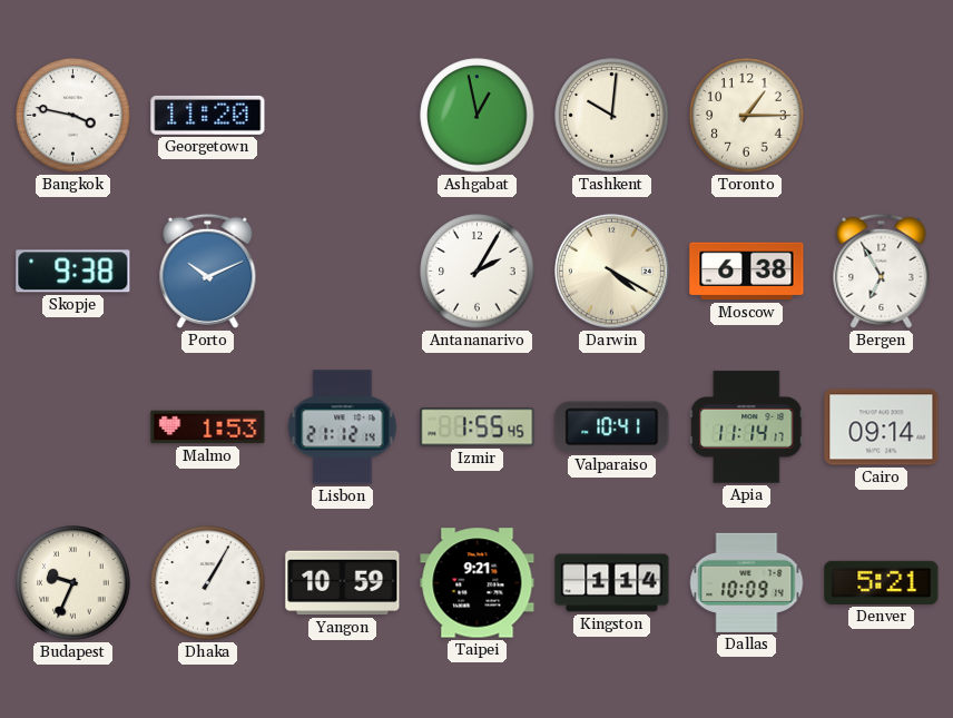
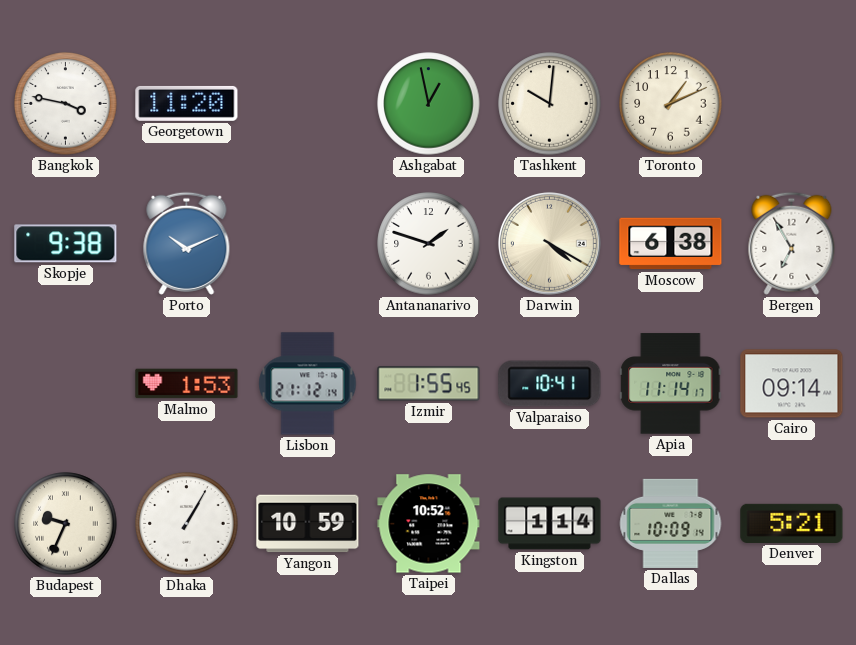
Toronto: 1:15 -> 1:11
Antananarivo: 2:05 -> 1:48
Taipei: 9:21 -> 10:52
